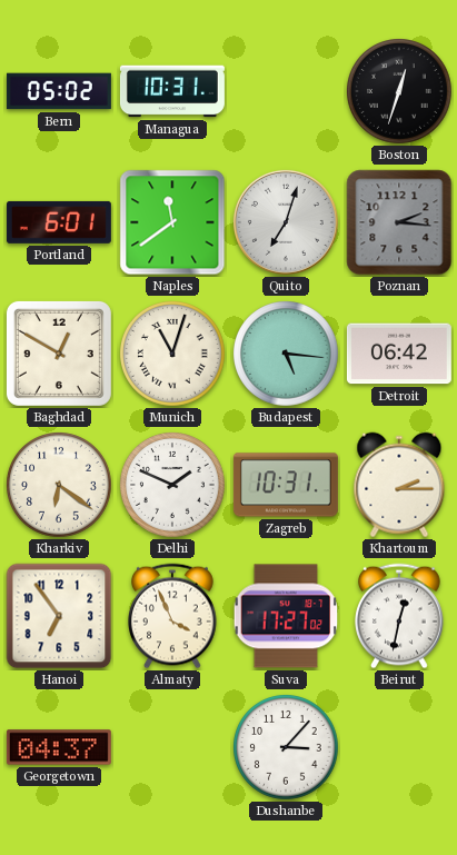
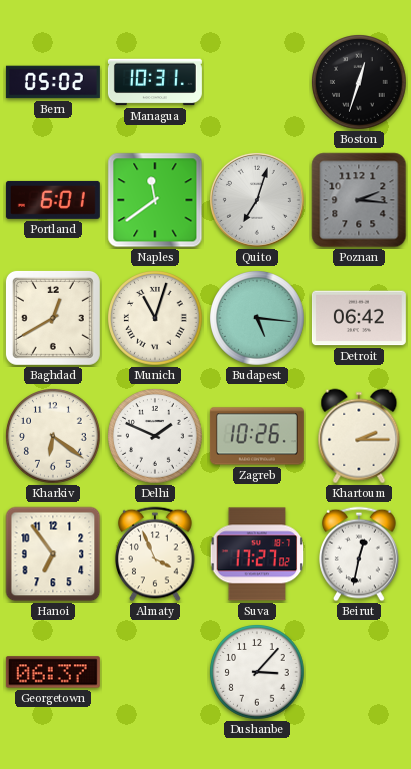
Baghdad: 12:50 -> 12:40
Zagreb: 10:31 -> 10:26
Georgetown: 04:37 -> 06:37
